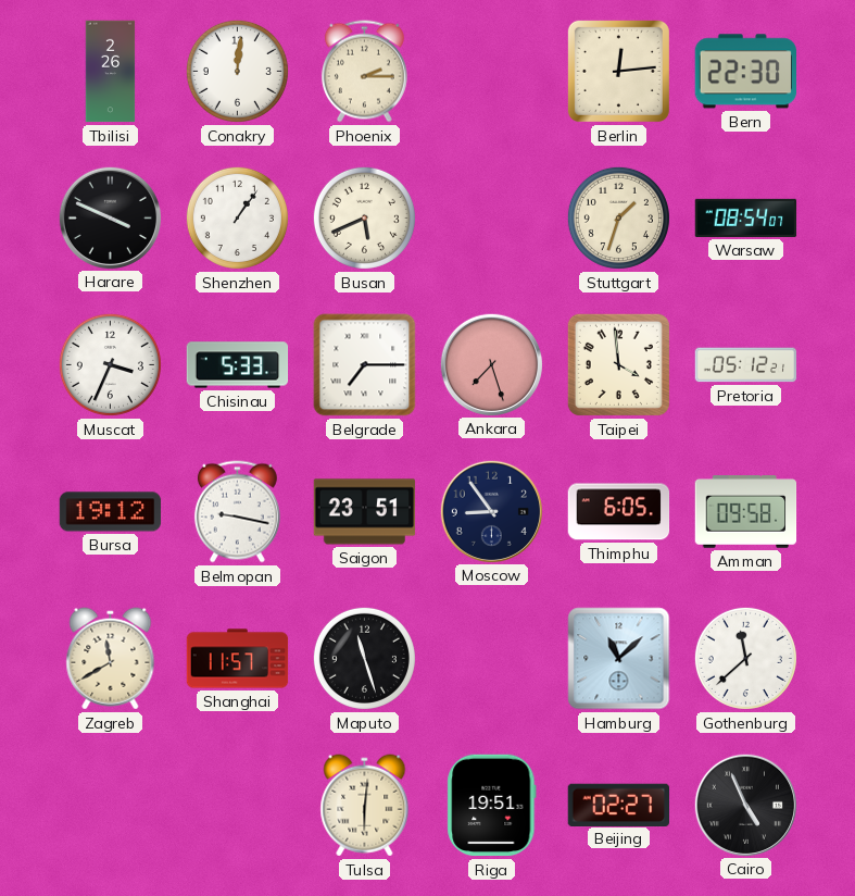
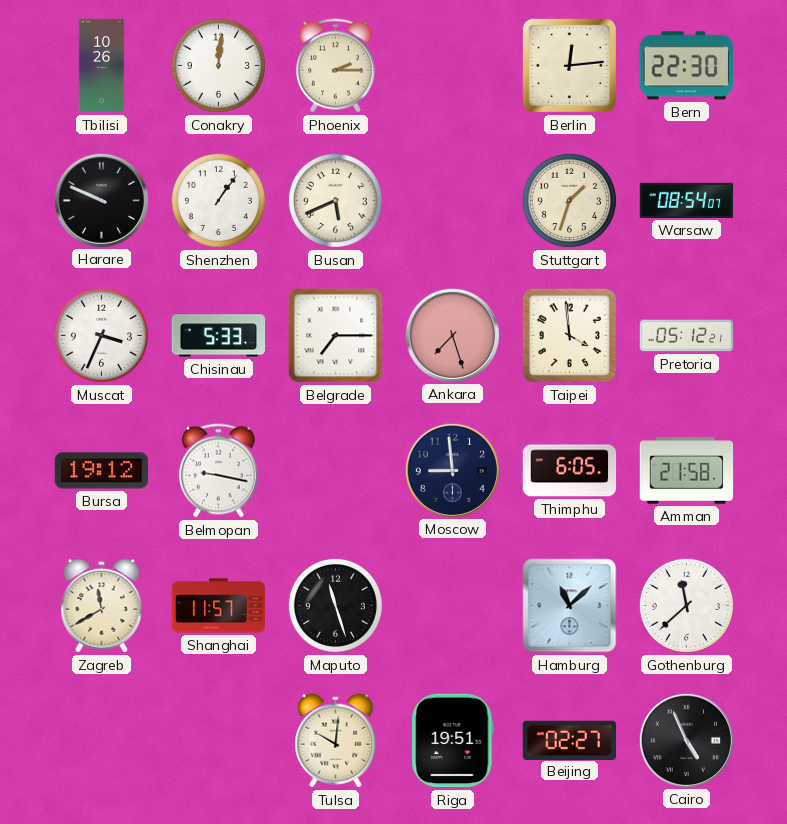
Tbilisi: 2:26 -> 10:26
Harare: 3:49 -> 9:49
Saigon: 23:51 -> none
Moscow: 8:54 -> 8:59
Amman: 09:58 -> 21:58
Tulsa: 6:01 -> 10:01
